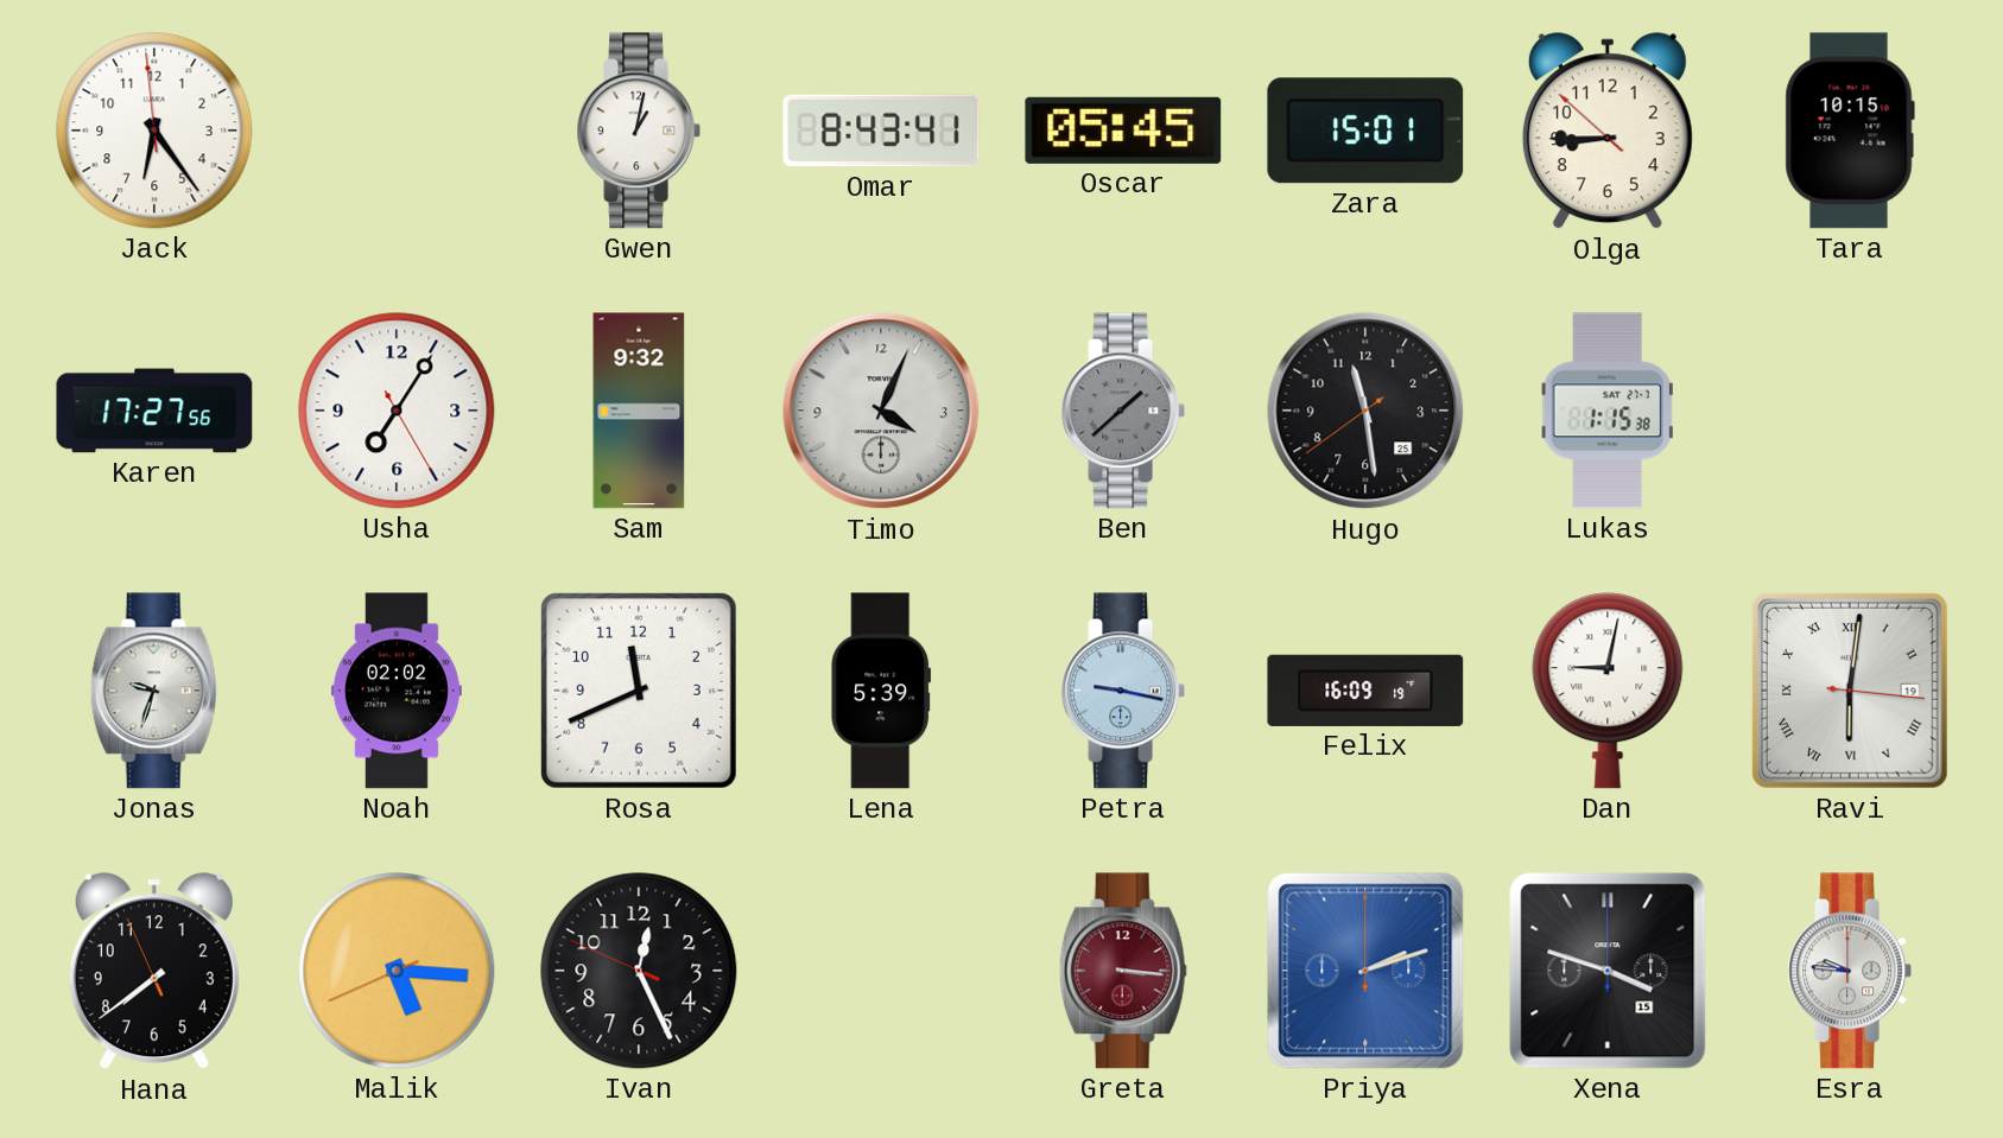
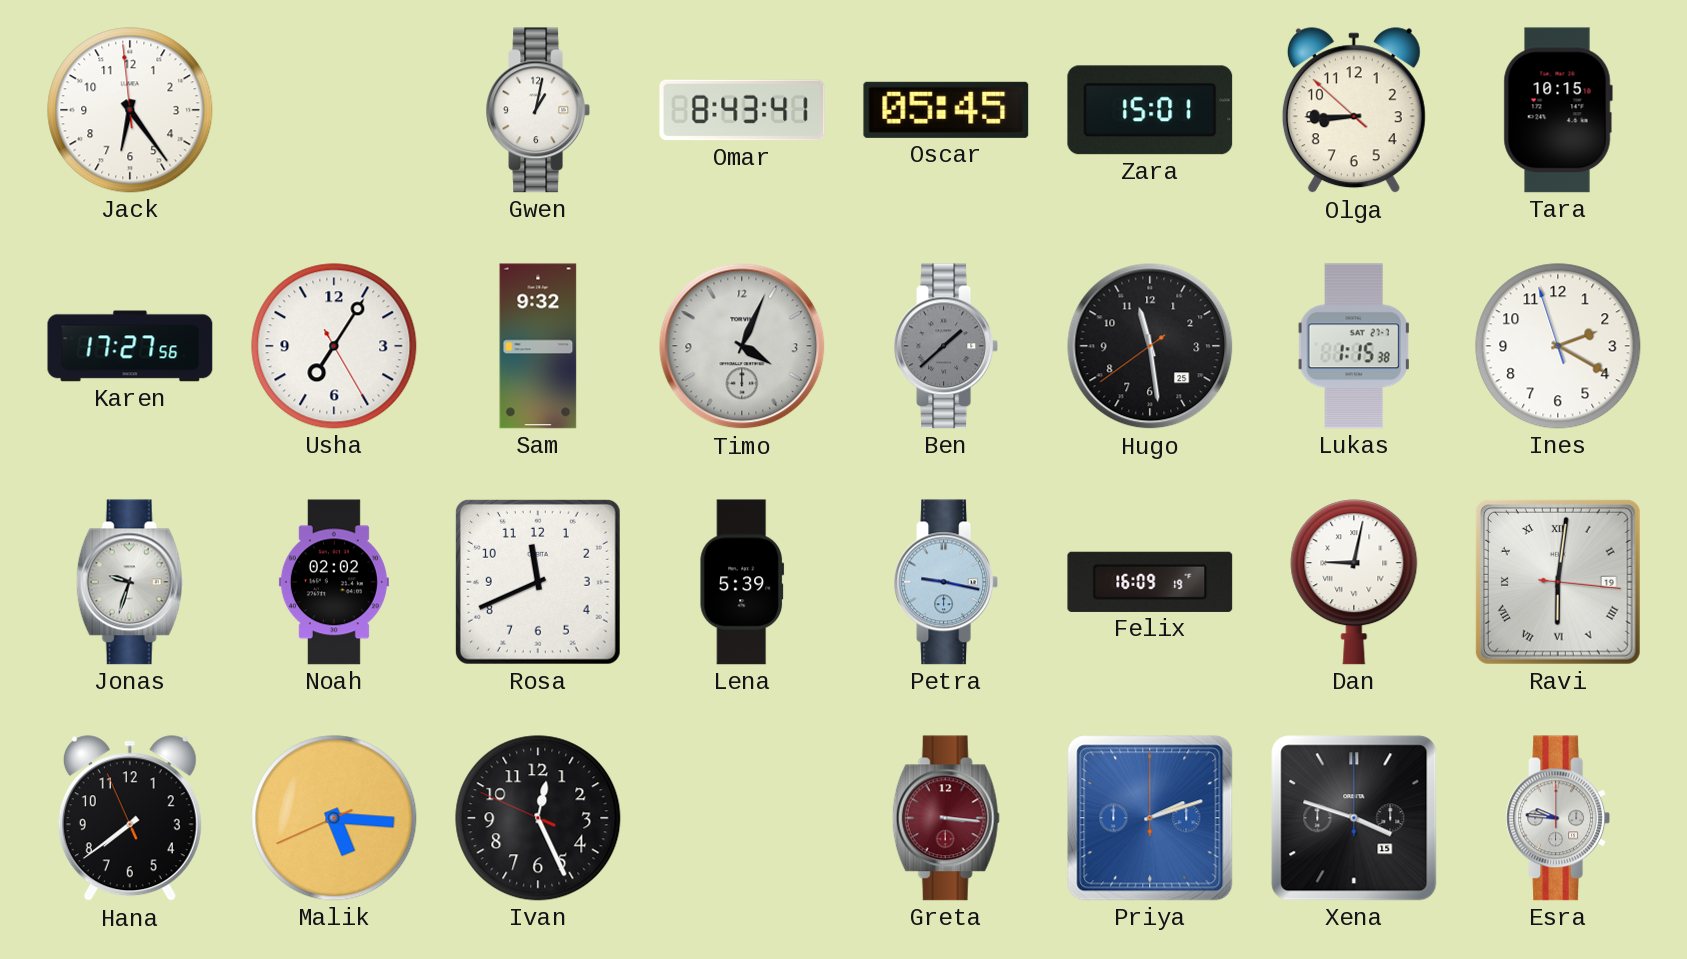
Ines: none -> 2:19
